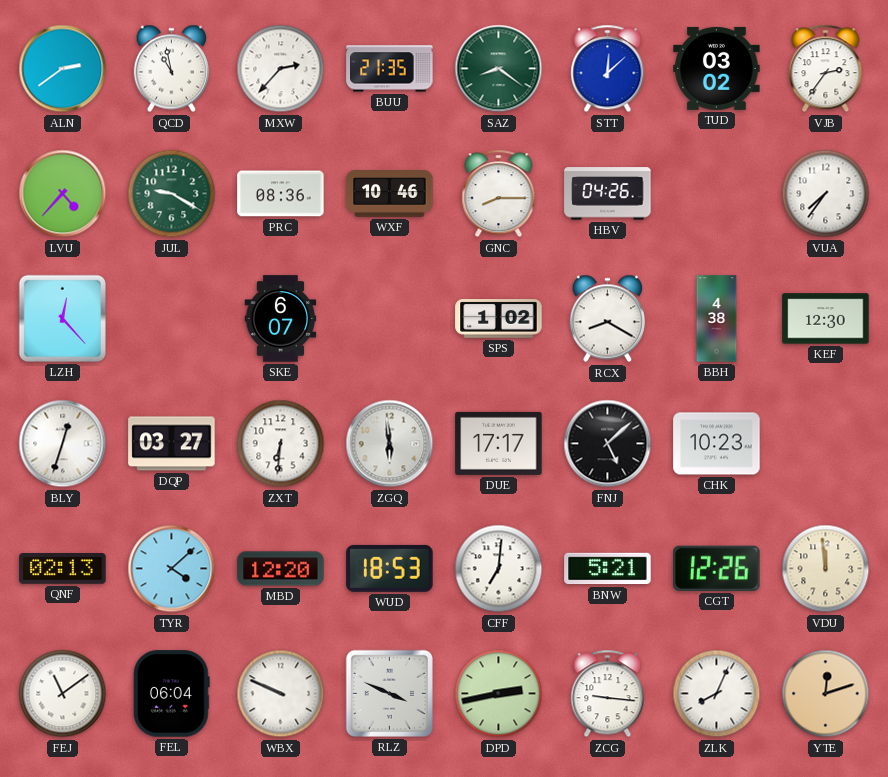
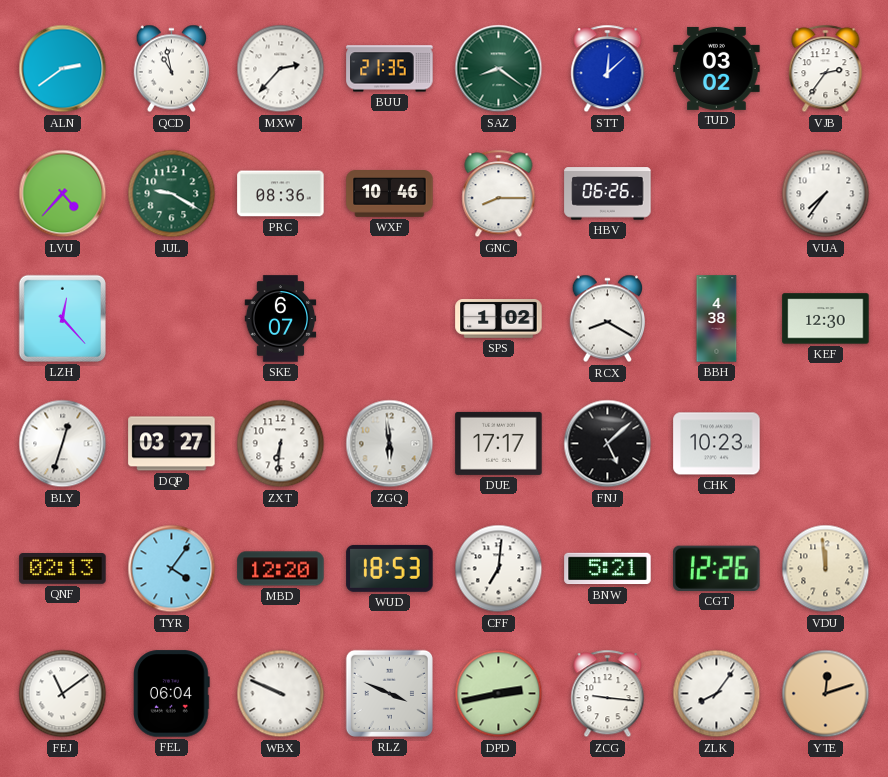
HBV: 04:26 -> 06:26
TYR: 4:08 -> 4:06
ZLK: 8:04 -> 8:06
